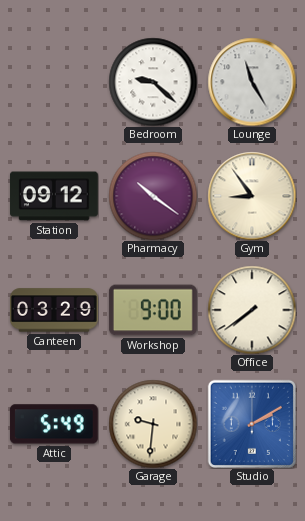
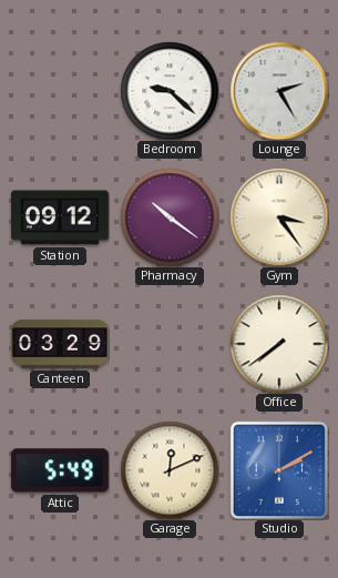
Lounge: 11:25 -> 2:25
Gym: 8:54 -> 3:24
Workshop: 9:00 -> none
Garage: 9:31 -> 12:11
